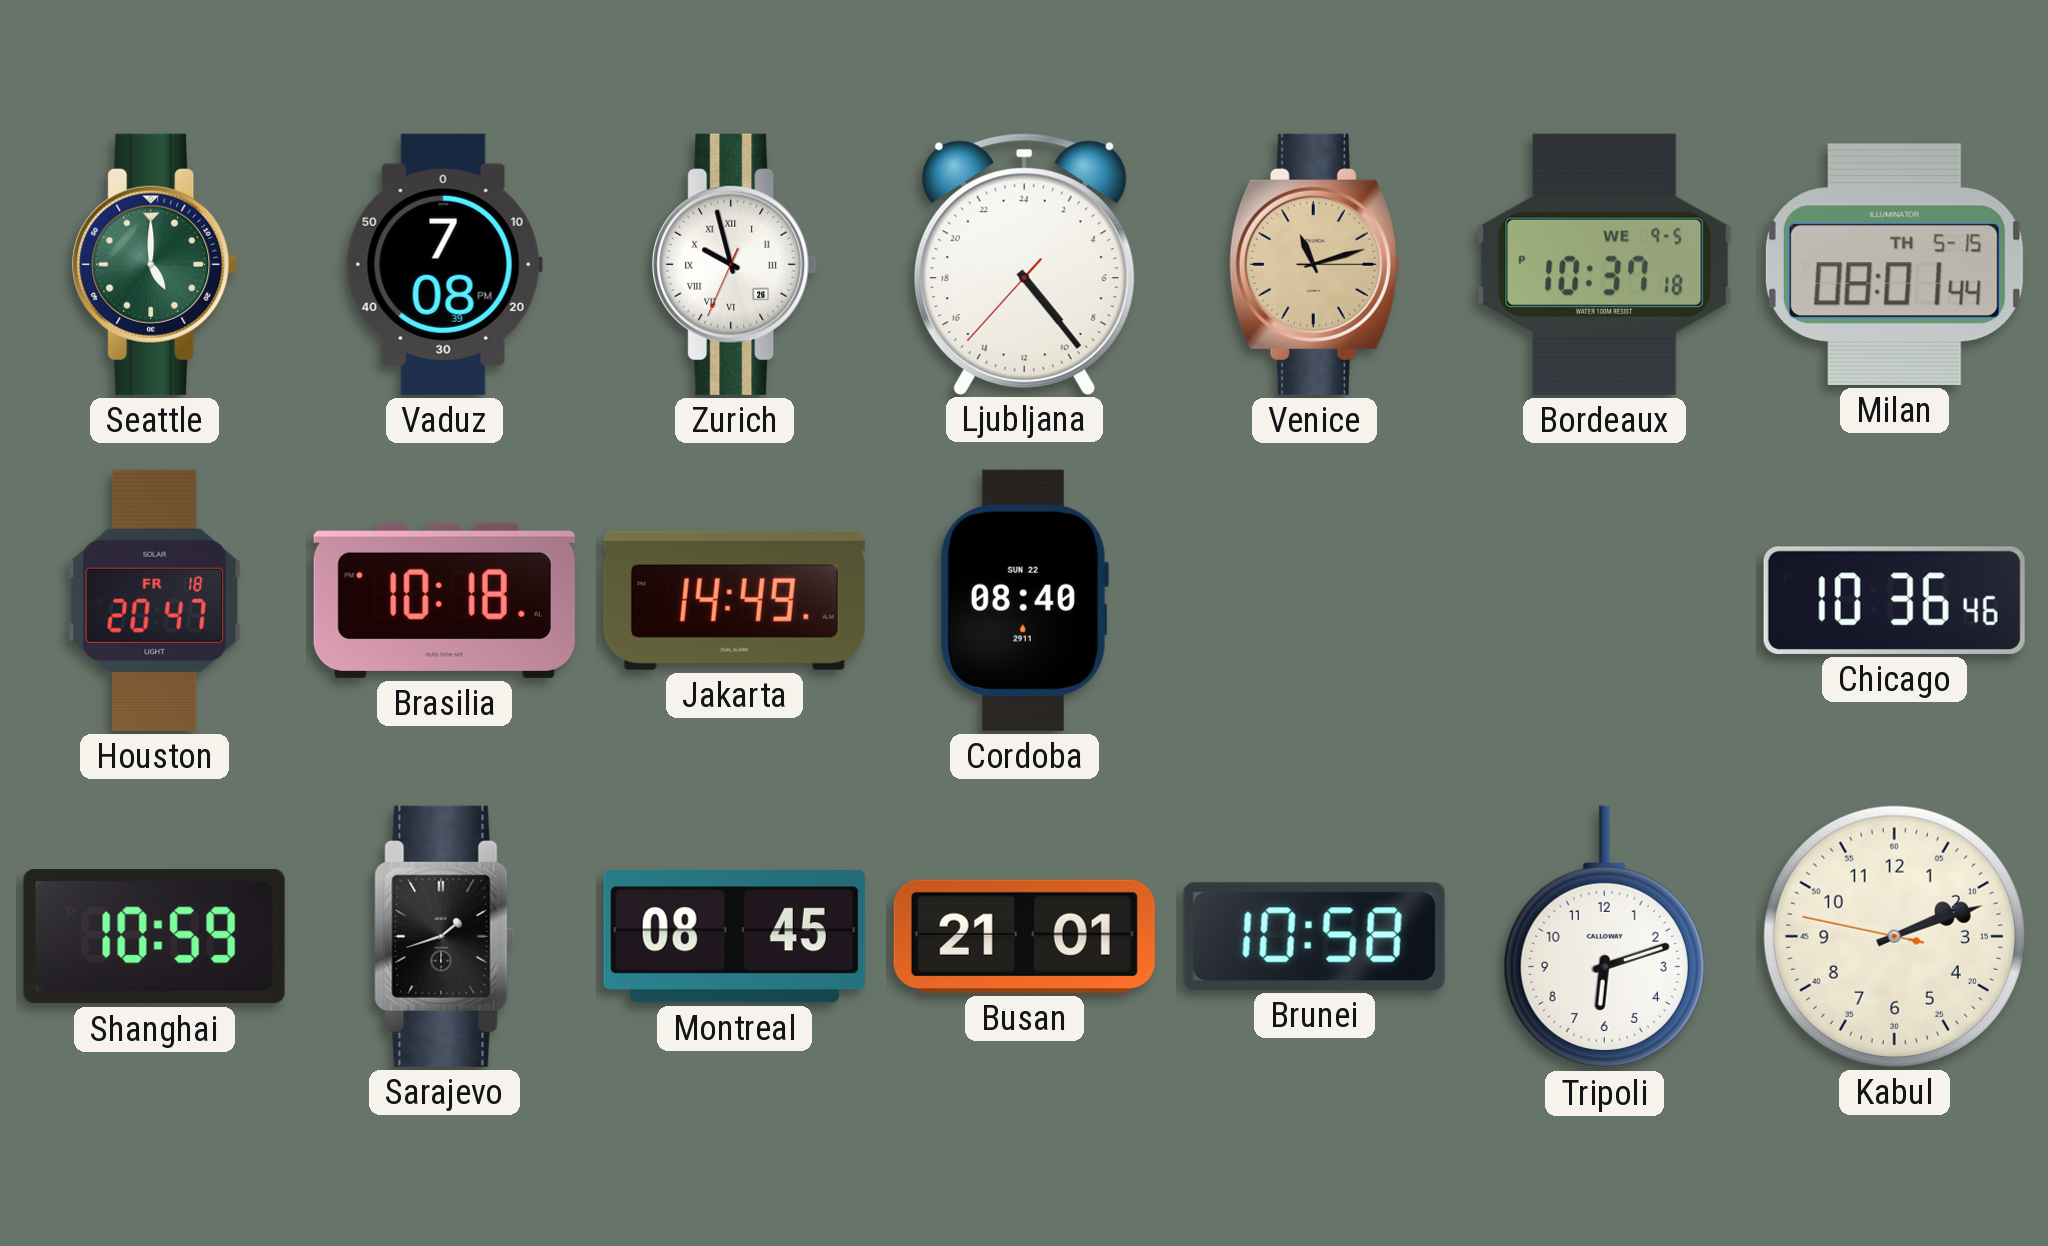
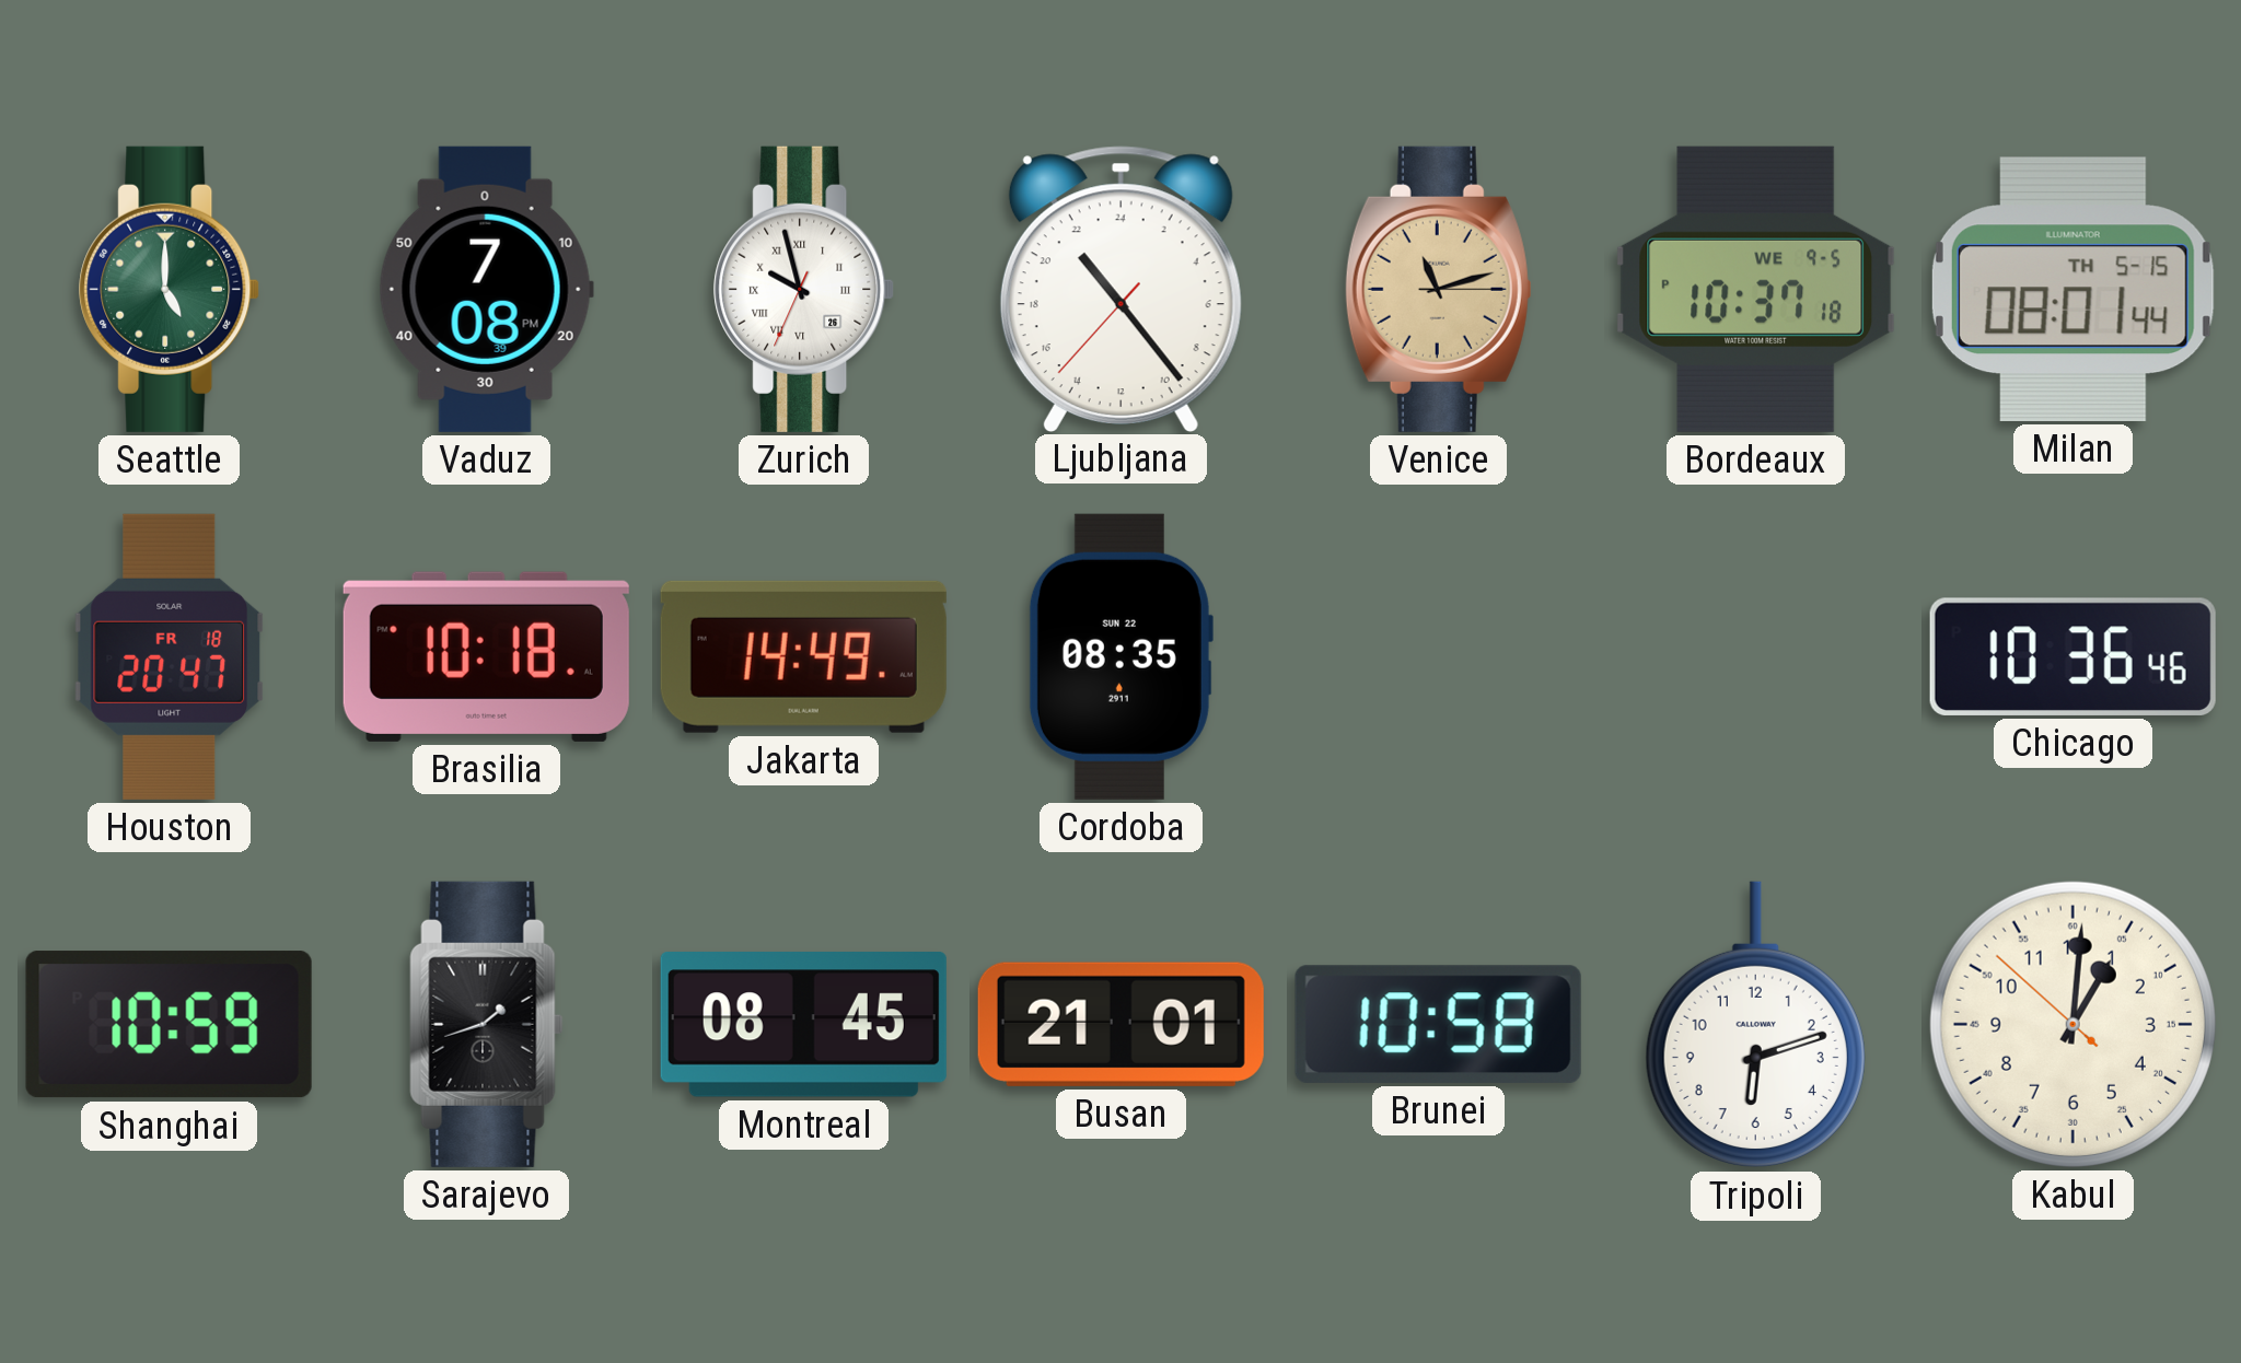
Ljubljana: 9:23 -> 21:23
Cordoba: 08:40 -> 08:35
Kabul: 2:11 -> 1:00
